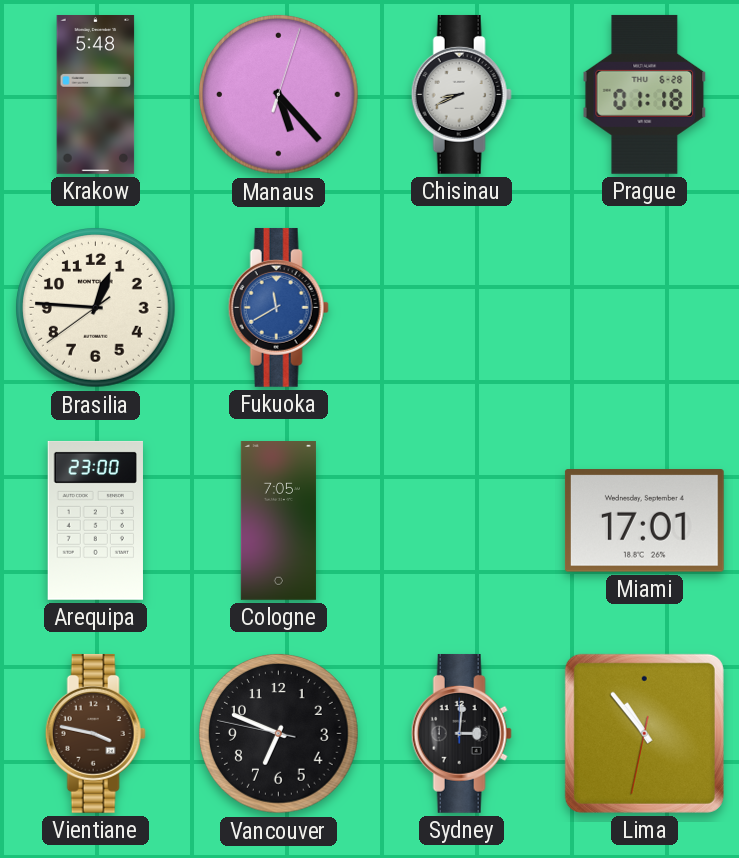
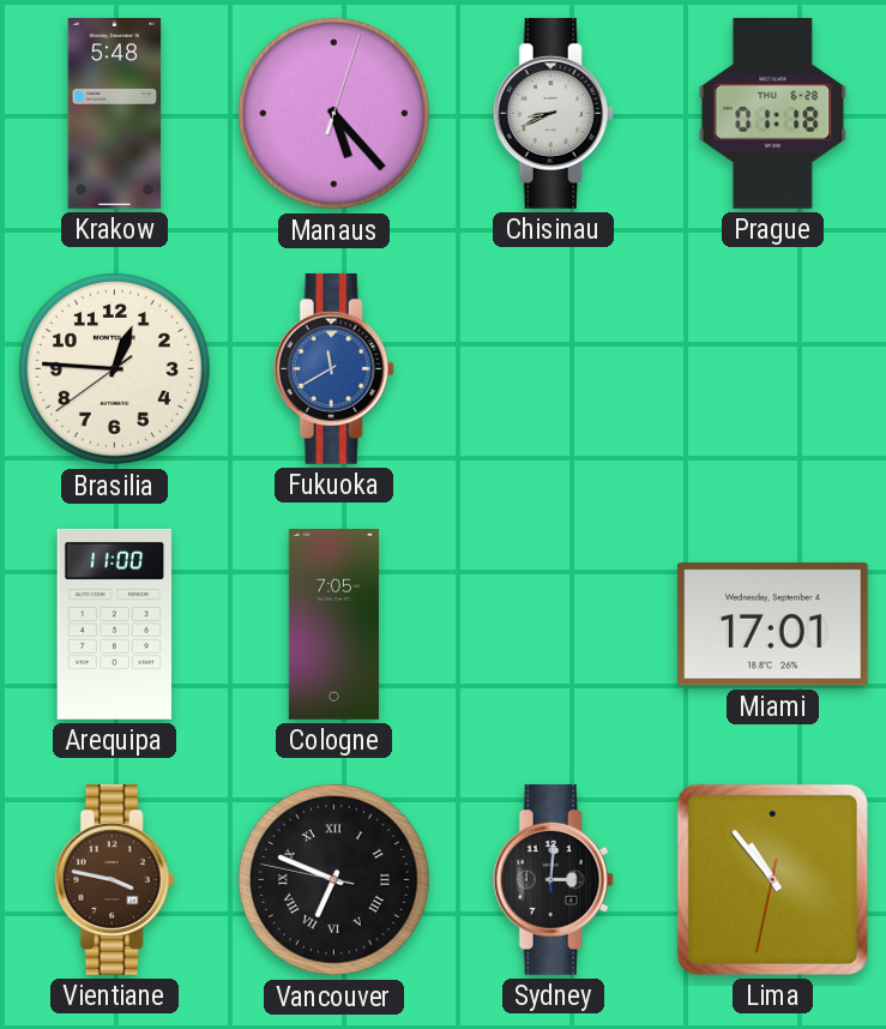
Arequipa: 23:00 -> 11:00
Vancouver numerals: Arabic -> Roman
